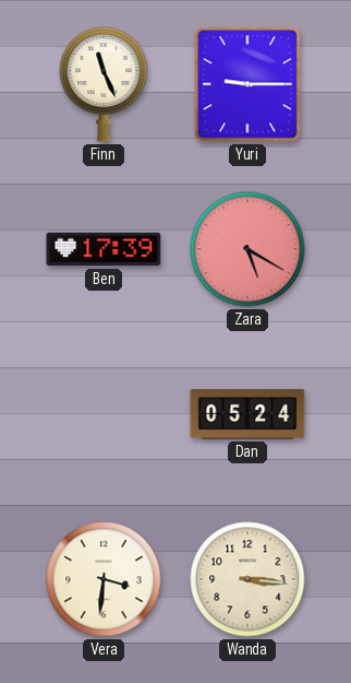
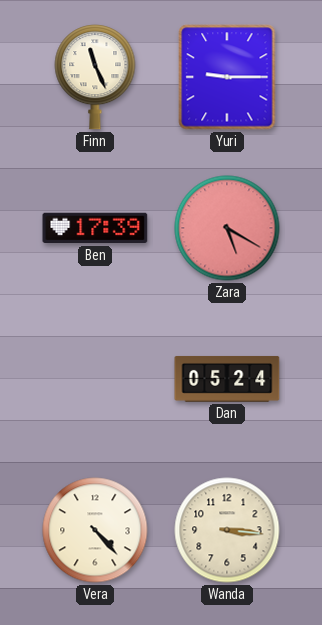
Vera: 3:31 -> 4:23
